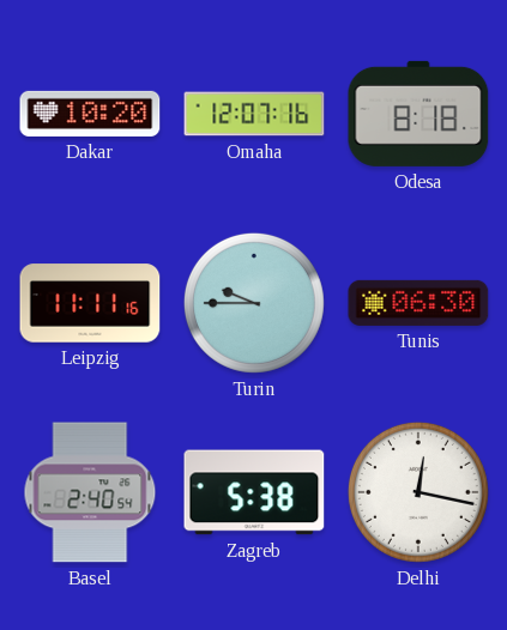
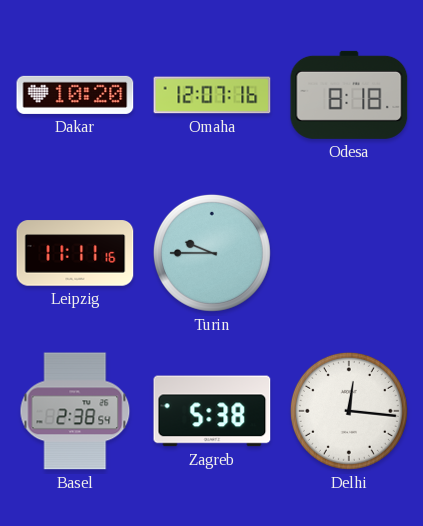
Tunis: 06:30 -> none
Basel: 2:40 -> 2:38
Delhi: 12:17 -> 12:16
